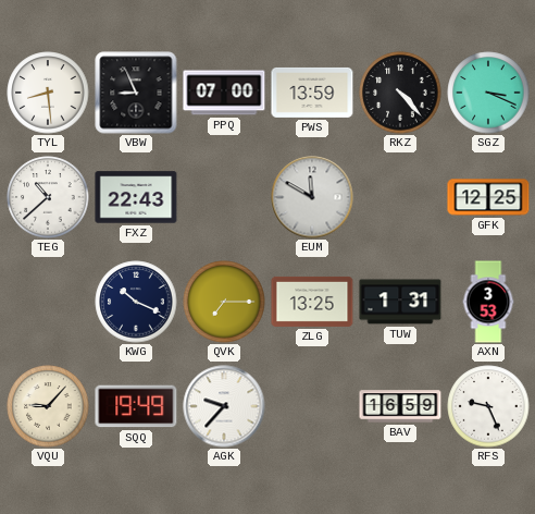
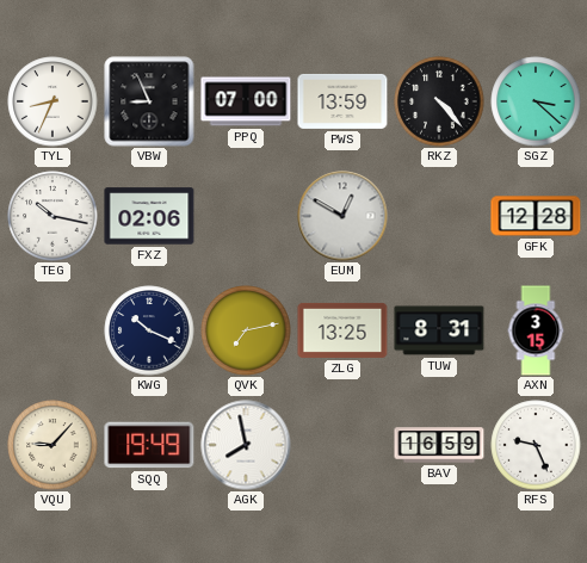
TYL: 8:29 -> 8:34
SGZ: 3:19 -> 3:22
TEG: 10:38 -> 10:17
FXZ: 22:43 -> 02:06
EUM: 11:50 -> 12:50
GFK: 12:25 -> 12:28
QVK: 7:15 -> 7:13
TUW: 1:31 -> 8:31
AXN: 3:53 -> 3:15
AGK: 9:37 -> 7:58
